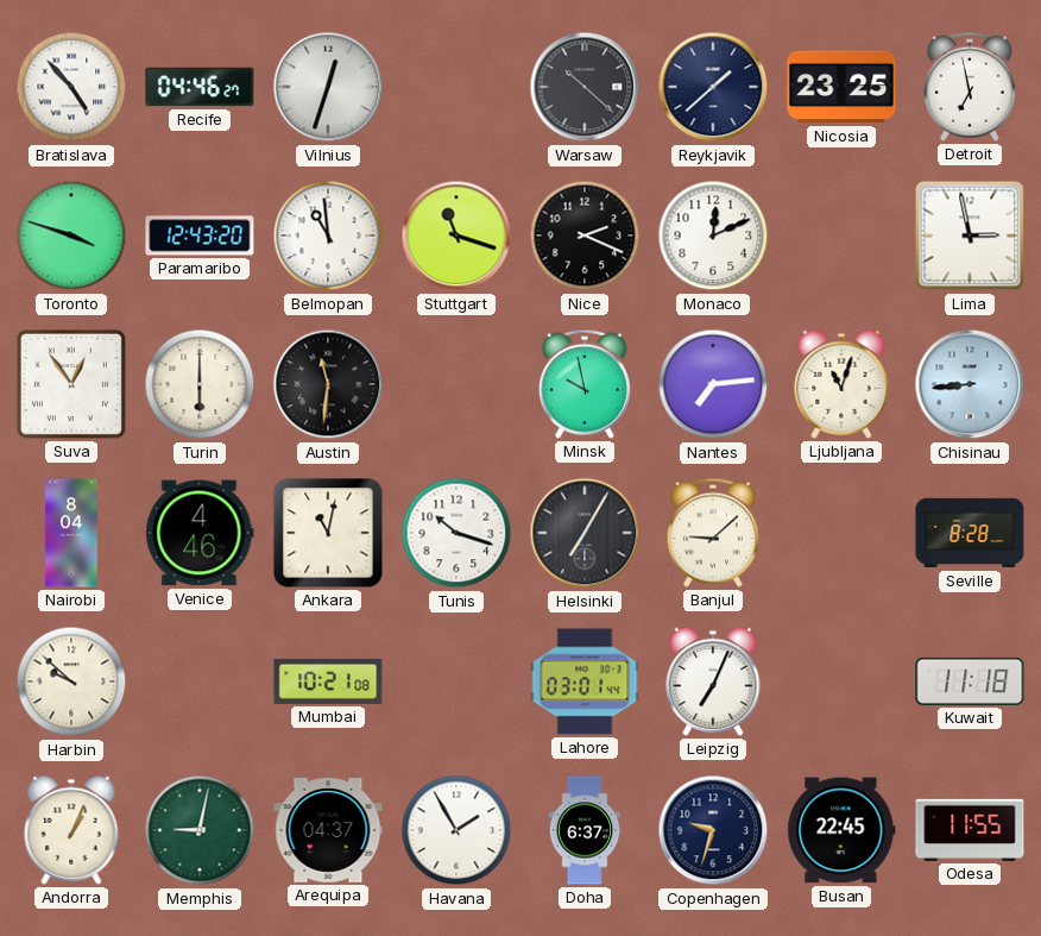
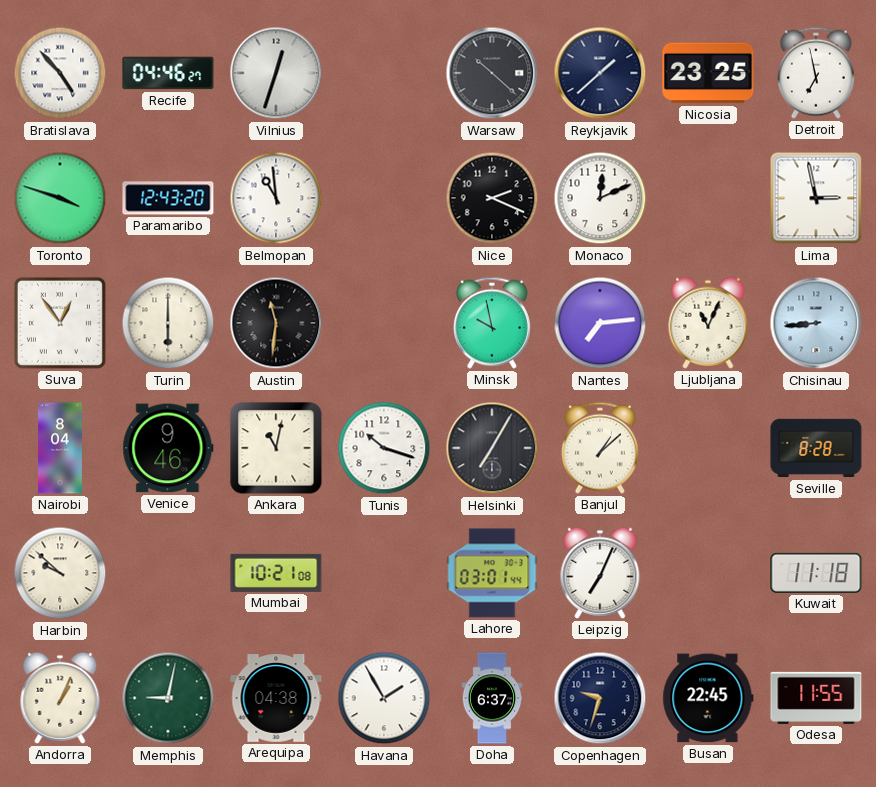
Stuttgart: 11:18 -> none
Ljubljana: 11:03 -> 11:04
Venice: 4:46 -> 9:46
Banjul: 9:08 -> 1:08
Arequipa: 04:37 -> 04:38
